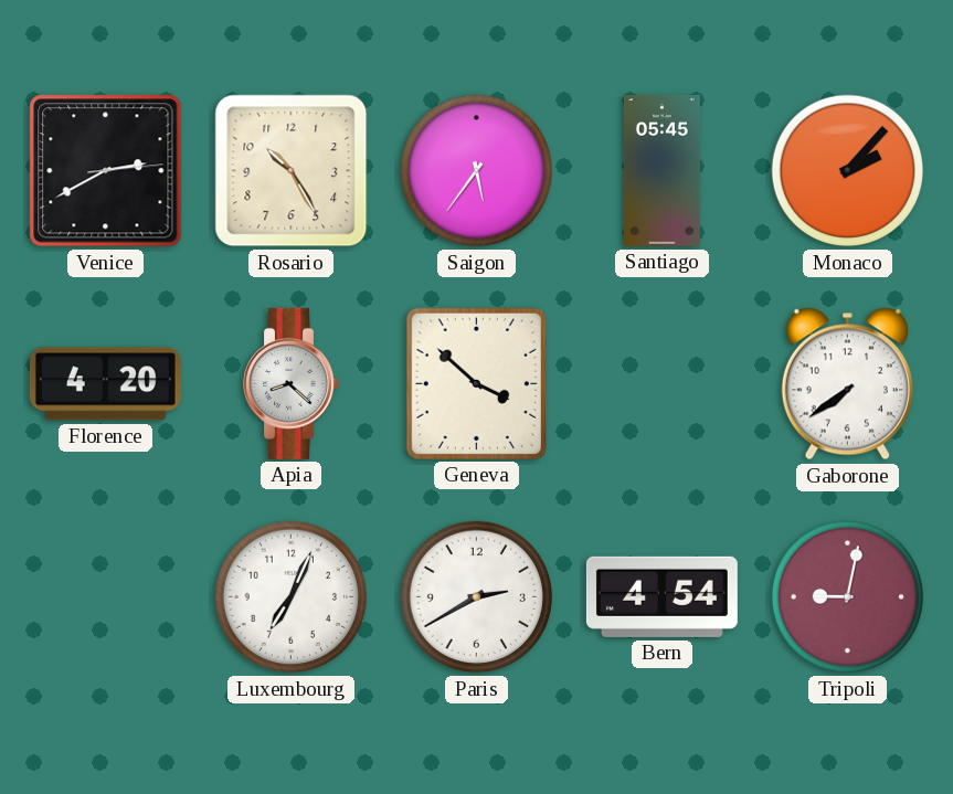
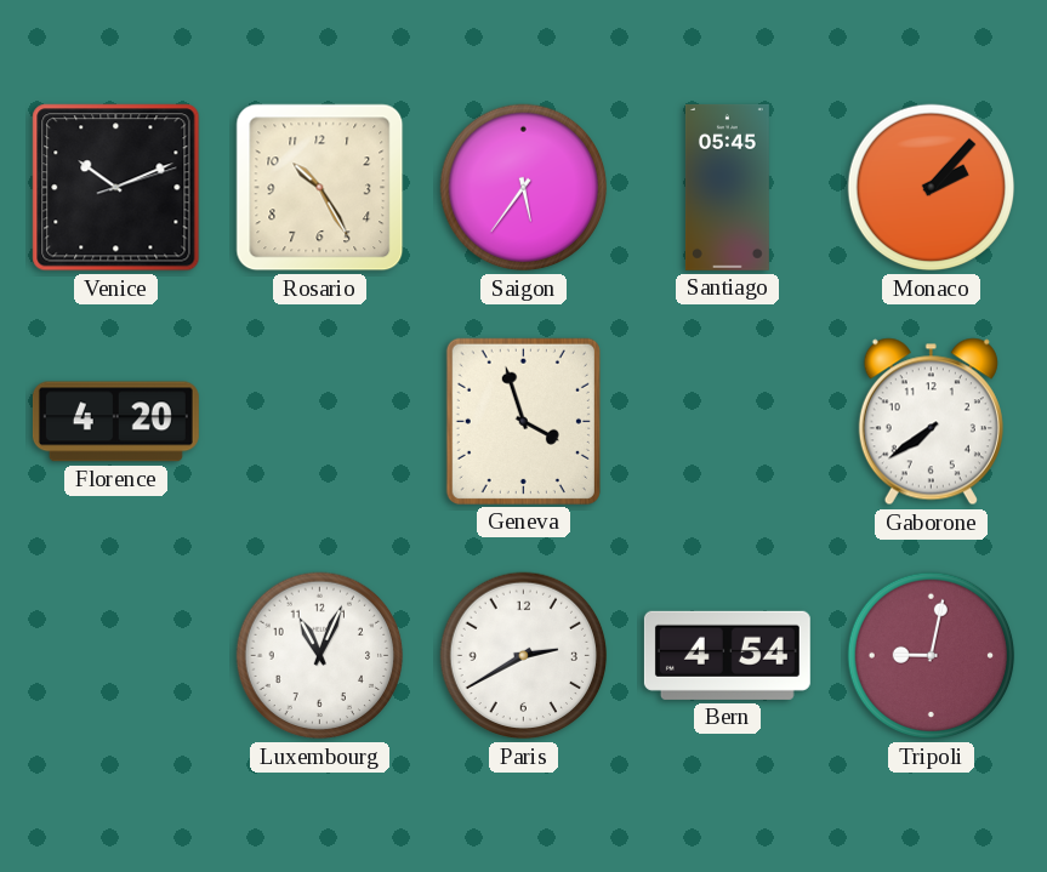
Venice: 2:40 -> 10:11
Apia: 8:22 -> none
Geneva: 3:52 -> 3:57
Luxembourg: 7:04 -> 11:04
